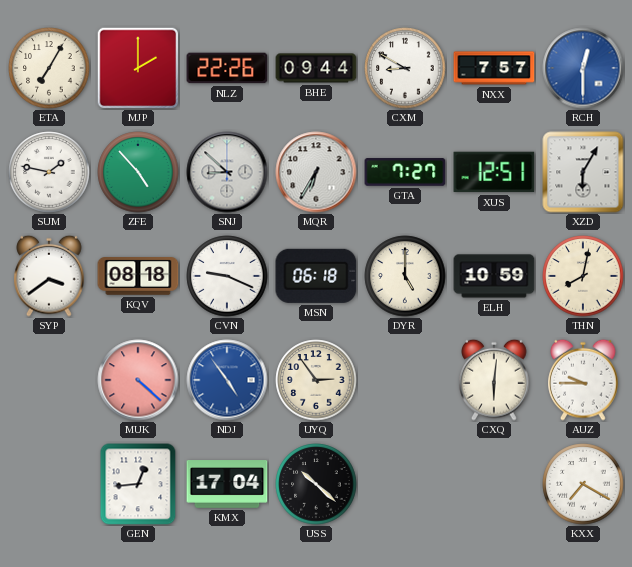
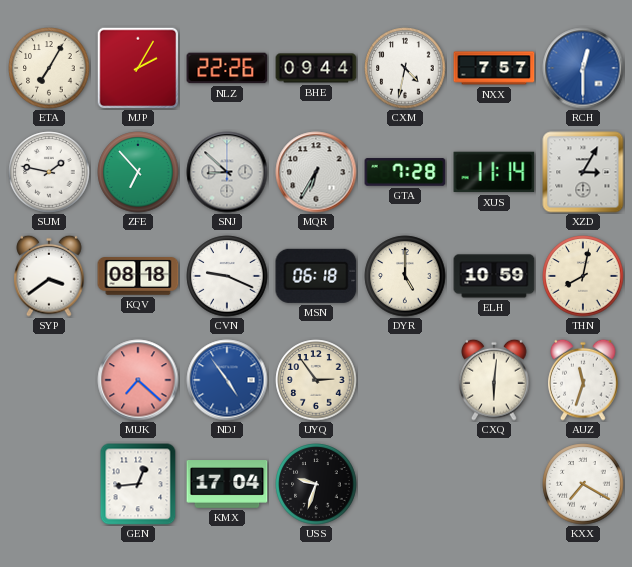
MJP: 2:00 -> 2:05
CXM: 8:50 -> 4:32
ZFE: 4:53 -> 6:53
GTA: 7:27 -> 7:28
XUS: 12:51 -> 11:14
XZD: 6:05 -> 3:05
MUK: 4:22 -> 7:22
AUZ: 9:45 -> 11:33
USS: 10:22 -> 9:33
